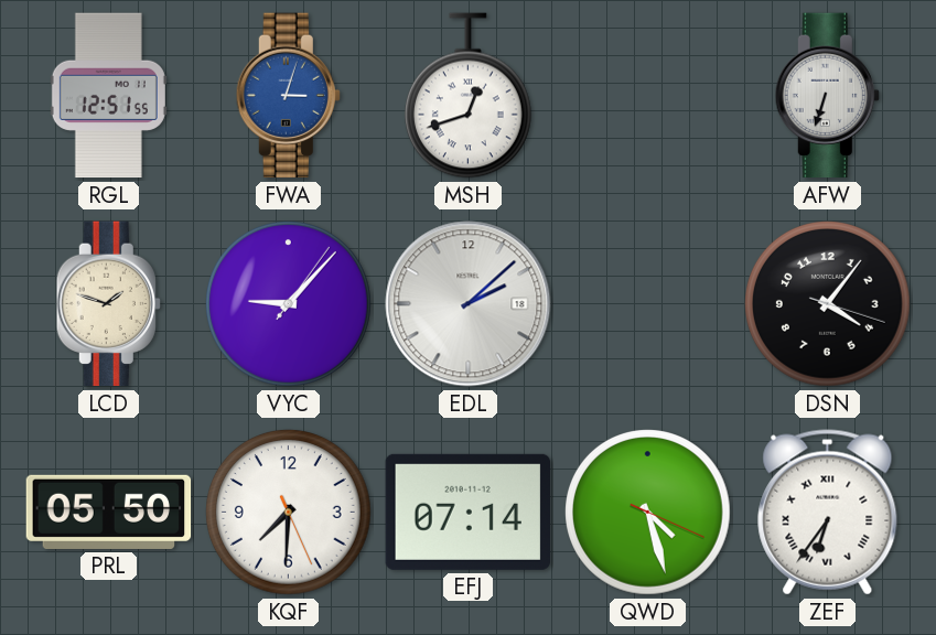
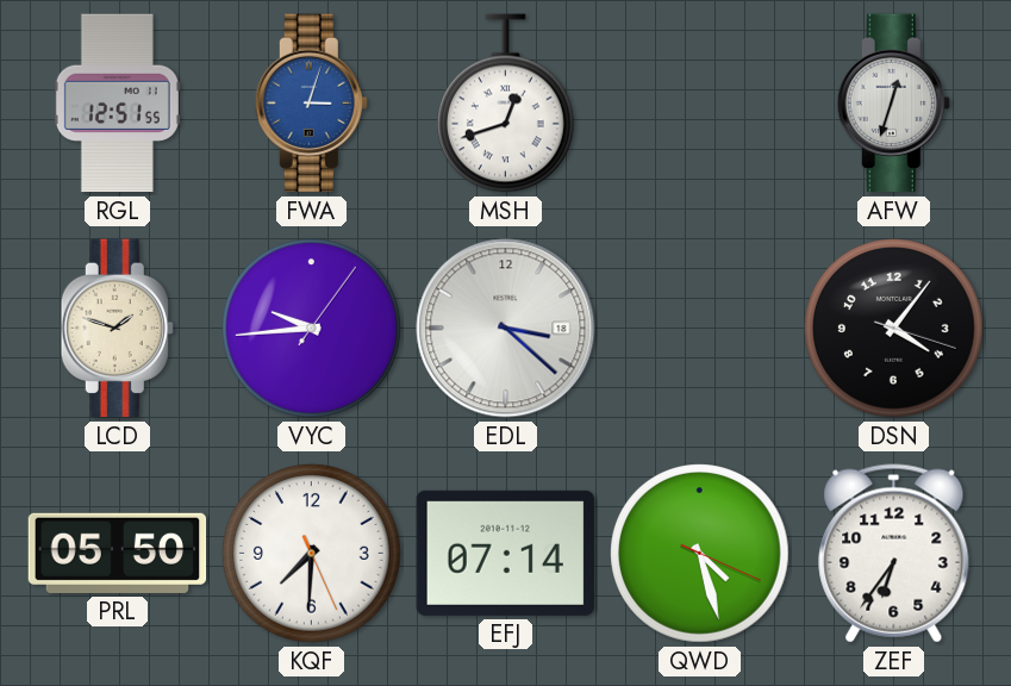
AFW: 6:33 -> 12:33
VYC: 9:07 -> 9:44
EDL: 2:08 -> 3:22
ZEF numerals: Roman -> Arabic
